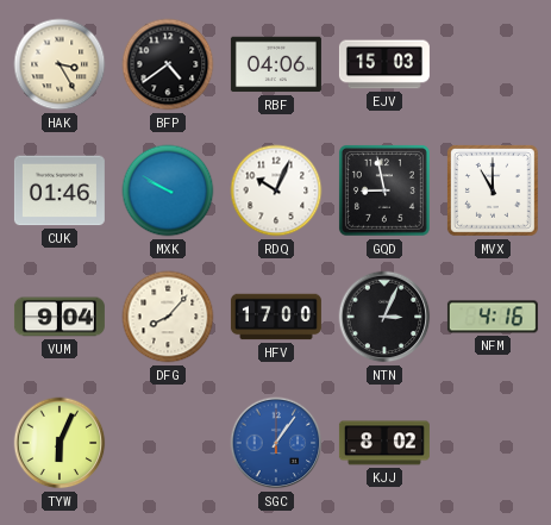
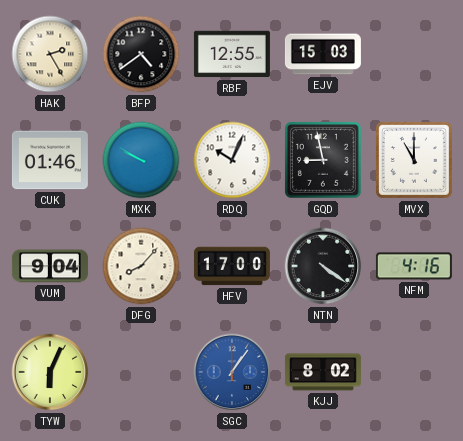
HAK: 3:25 -> 2:25
RBF: 04:06 -> 12:55
NTN: 3:04 -> 4:21
